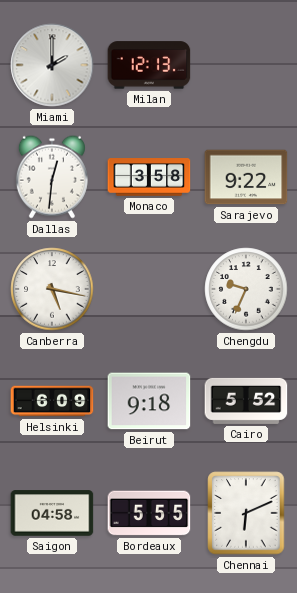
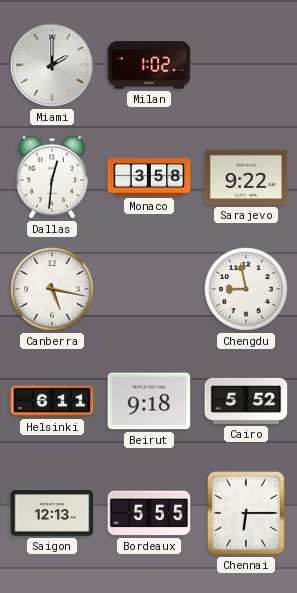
Milan: 12:13 -> 1:02
Chengdu: 9:34 -> 8:58
Helsinki: 6:09 -> 6:11
Saigon: 04:58 -> 12:13
Chennai: 6:11 -> 6:15
